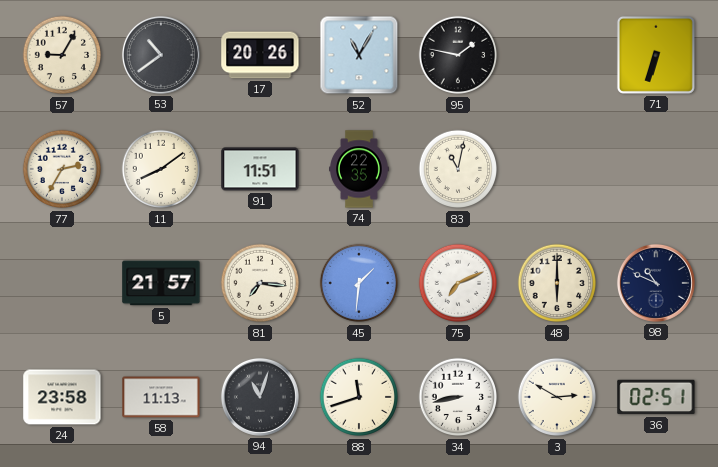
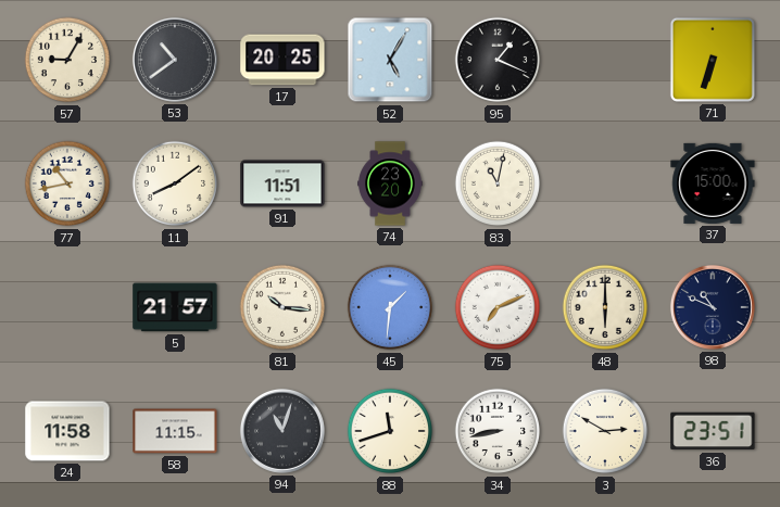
17: 20:26 -> 20:25
52: 11:05 -> 5:05
95: 1:47 -> 1:19
77: 2:35 -> 10:43
74: 22:35 -> 23:20
37: none -> 15:00
81: 7:16 -> 10:16
24: 23:58 -> 11:58
58: 11:13 -> 11:15
36: 02:51 -> 23:51
